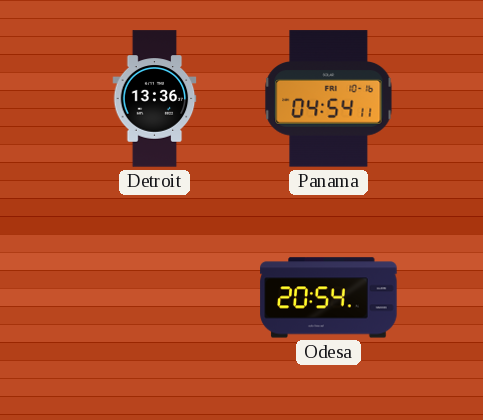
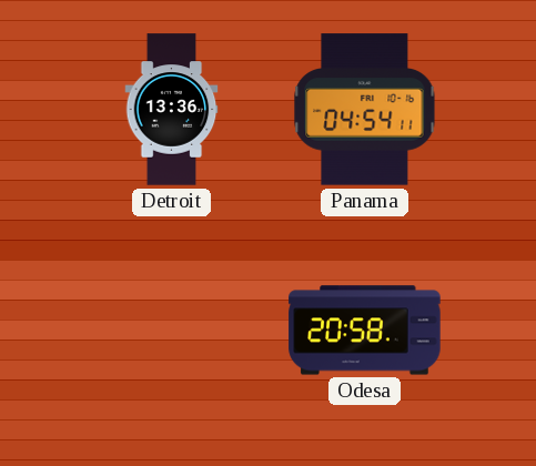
Odesa: 20:54 -> 20:58
